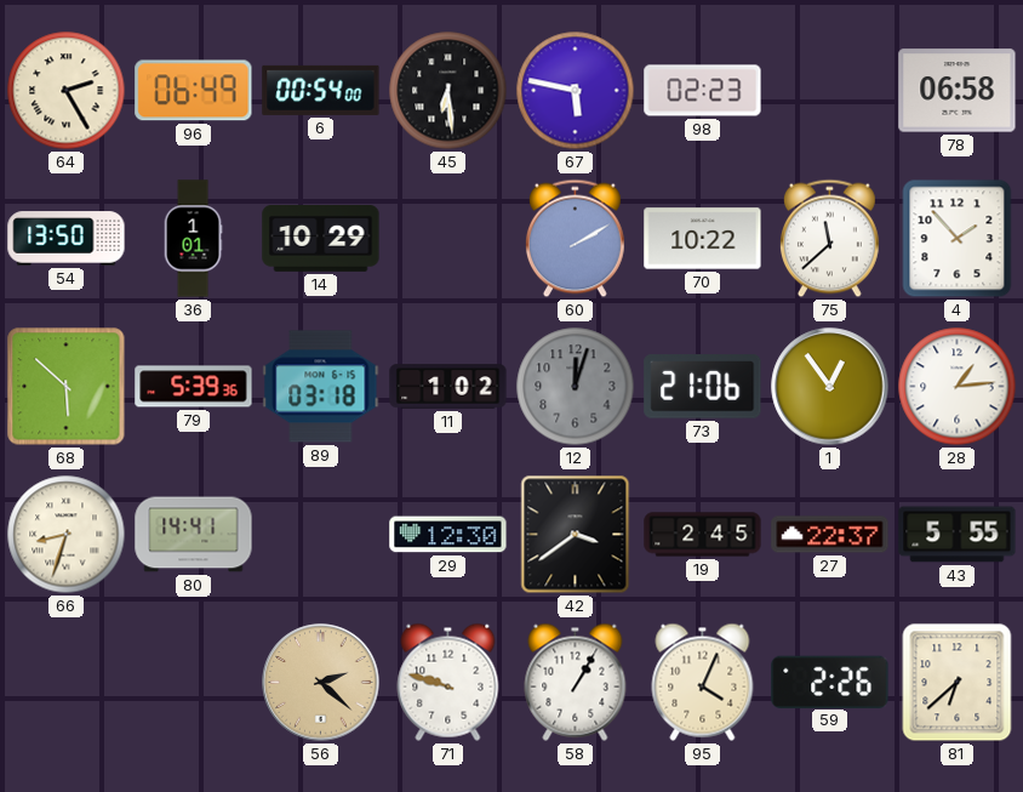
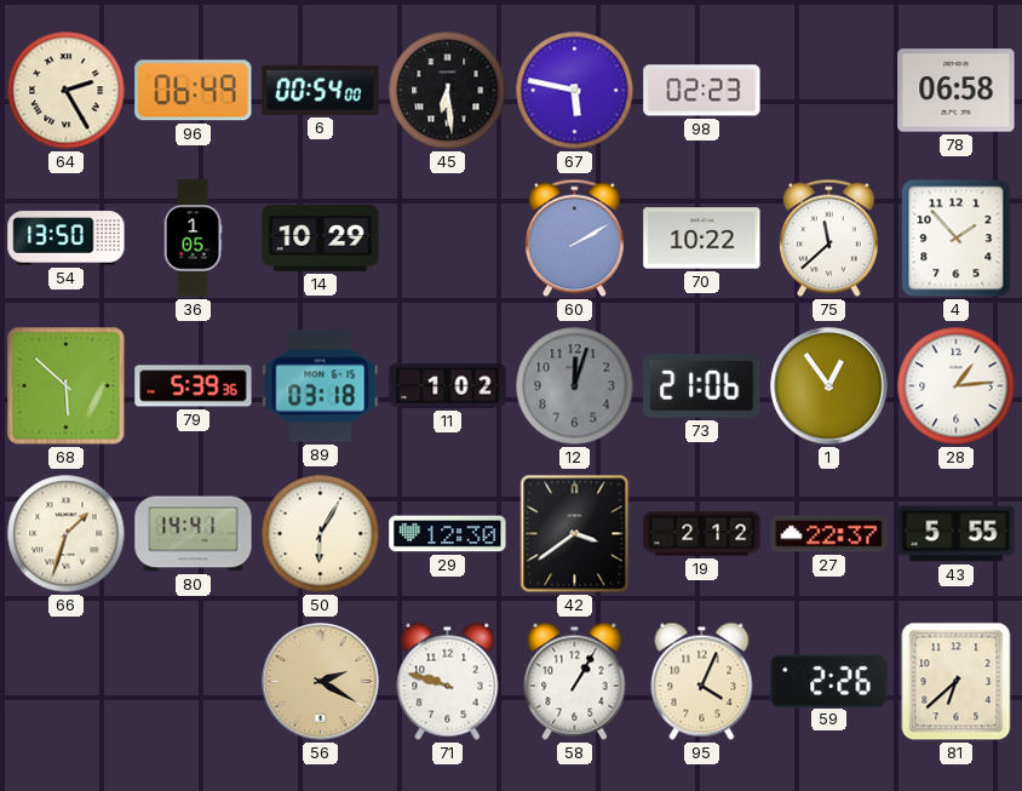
36: 1:01 -> 1:05
66: 8:33 -> 1:33
50: none -> 6:05
19: 2:45 -> 2:12
56: 2:22 -> 2:20
